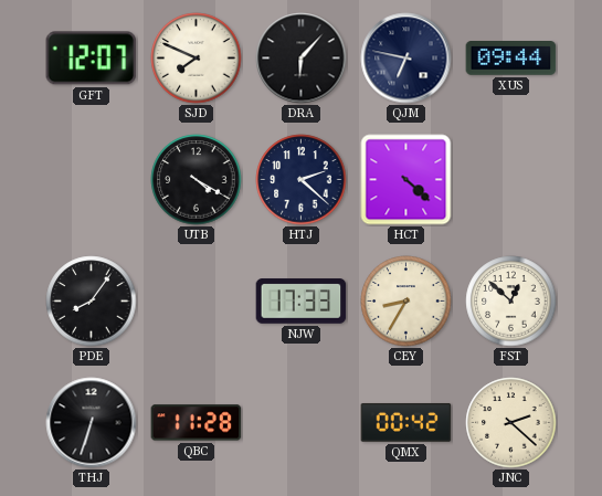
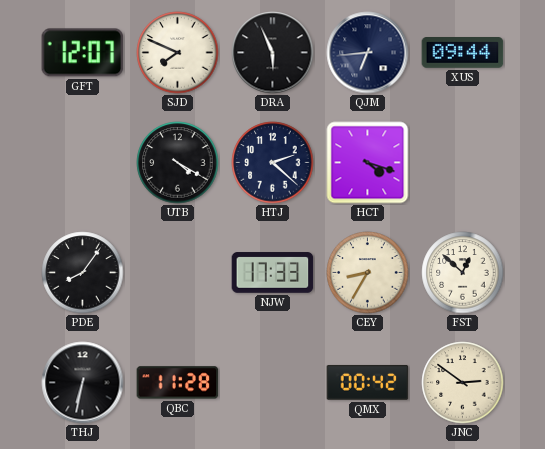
DRA: 6:07 -> 5:56
QJM: 6:47 -> 6:44
HCT: 4:22 -> 4:18
THJ: 6:33 -> 6:32
JNC: 2:22 -> 2:51
